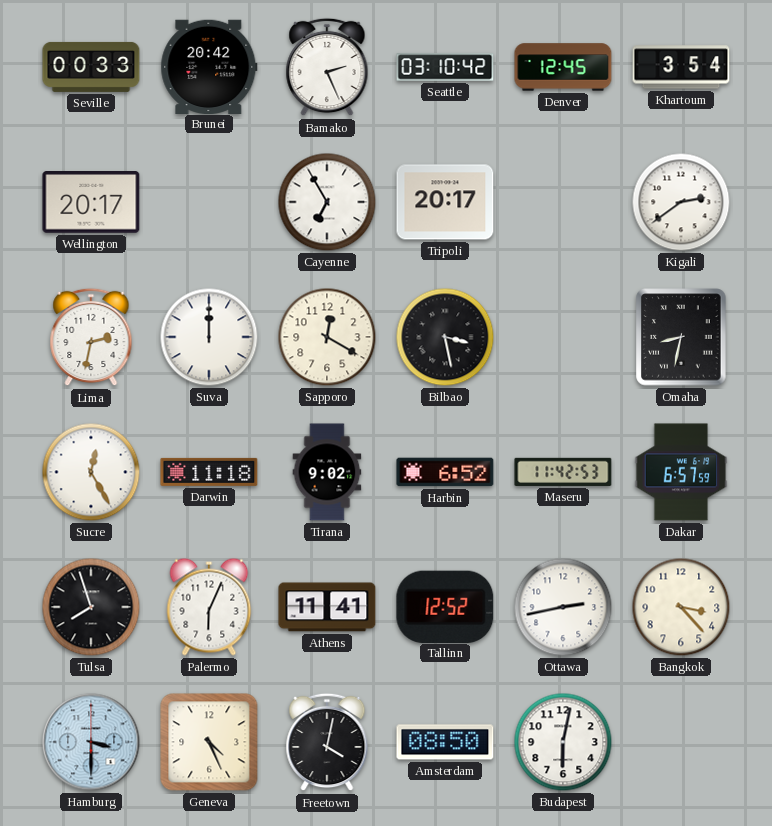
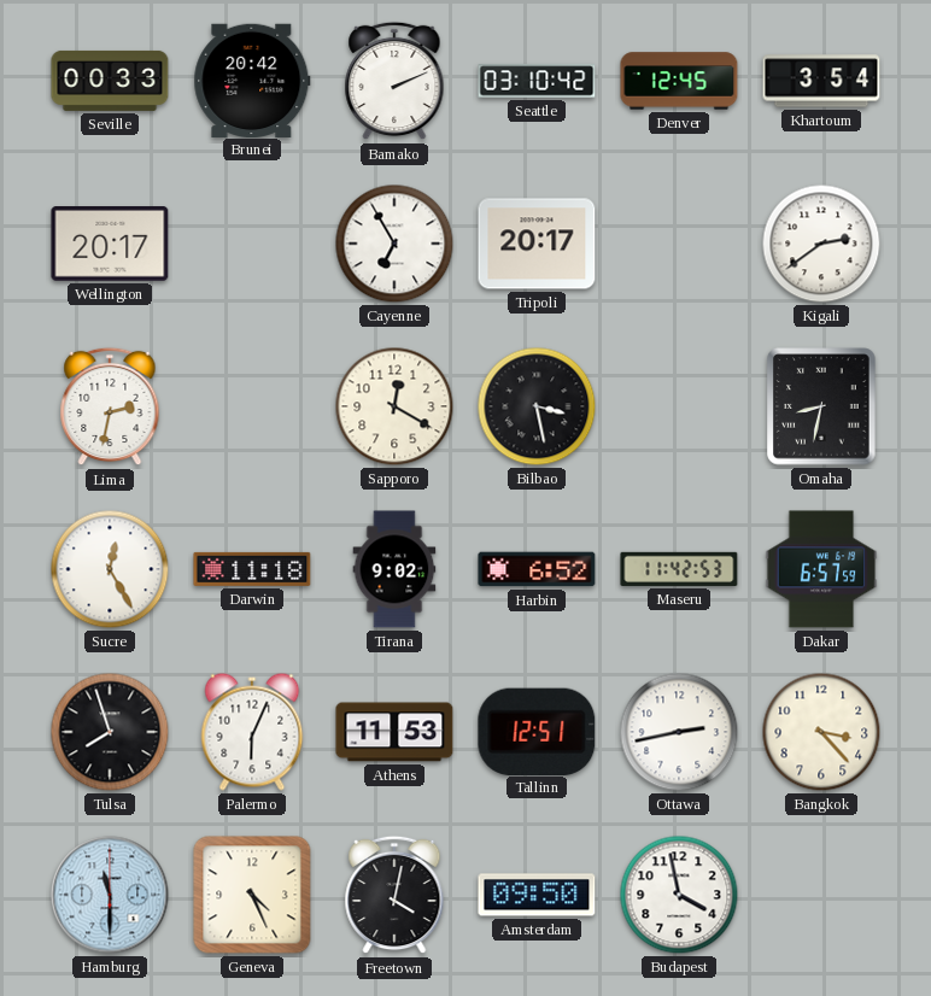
Bamako: 2:26 -> 2:11
Suva: 12:00 -> none
Athens: 11:41 -> 11:53
Tallinn: 12:52 -> 12:51
Hamburg: 3:30 -> 11:30
Amsterdam: 08:50 -> 09:50
Budapest: 6:02 -> 3:58
